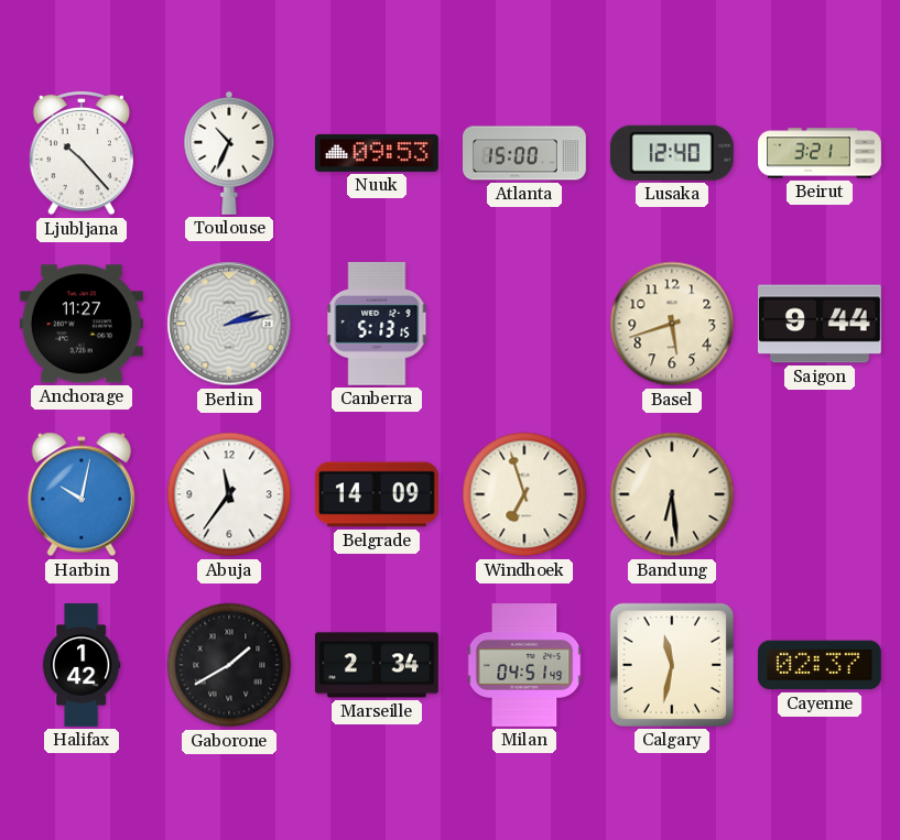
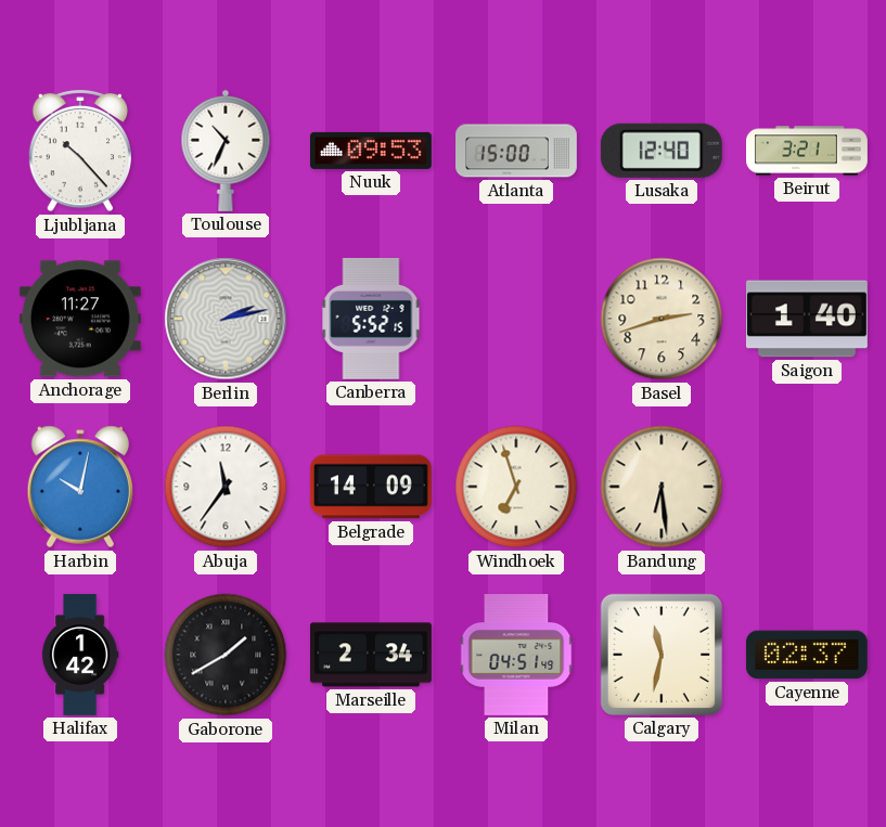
Canberra: 5:13 -> 5:52
Basel: 5:42 -> 2:42
Saigon: 9:44 -> 1:40
